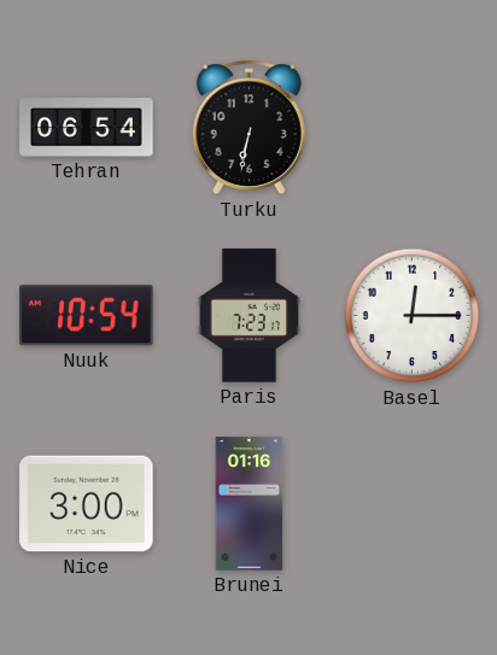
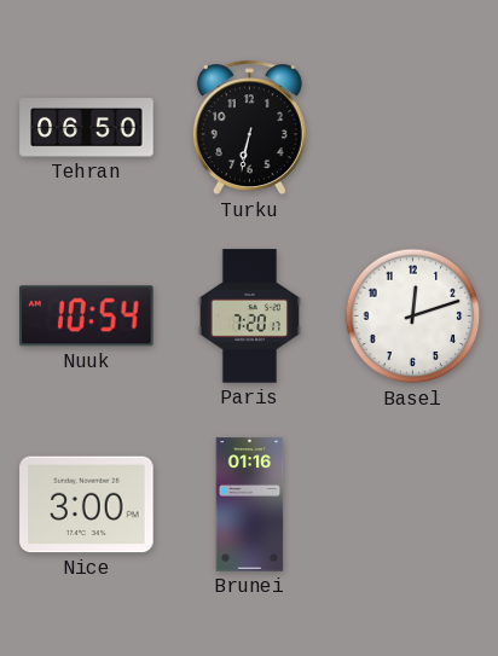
Tehran: 06:54 -> 06:50
Paris: 7:23 -> 7:20
Basel: 12:15 -> 12:12
